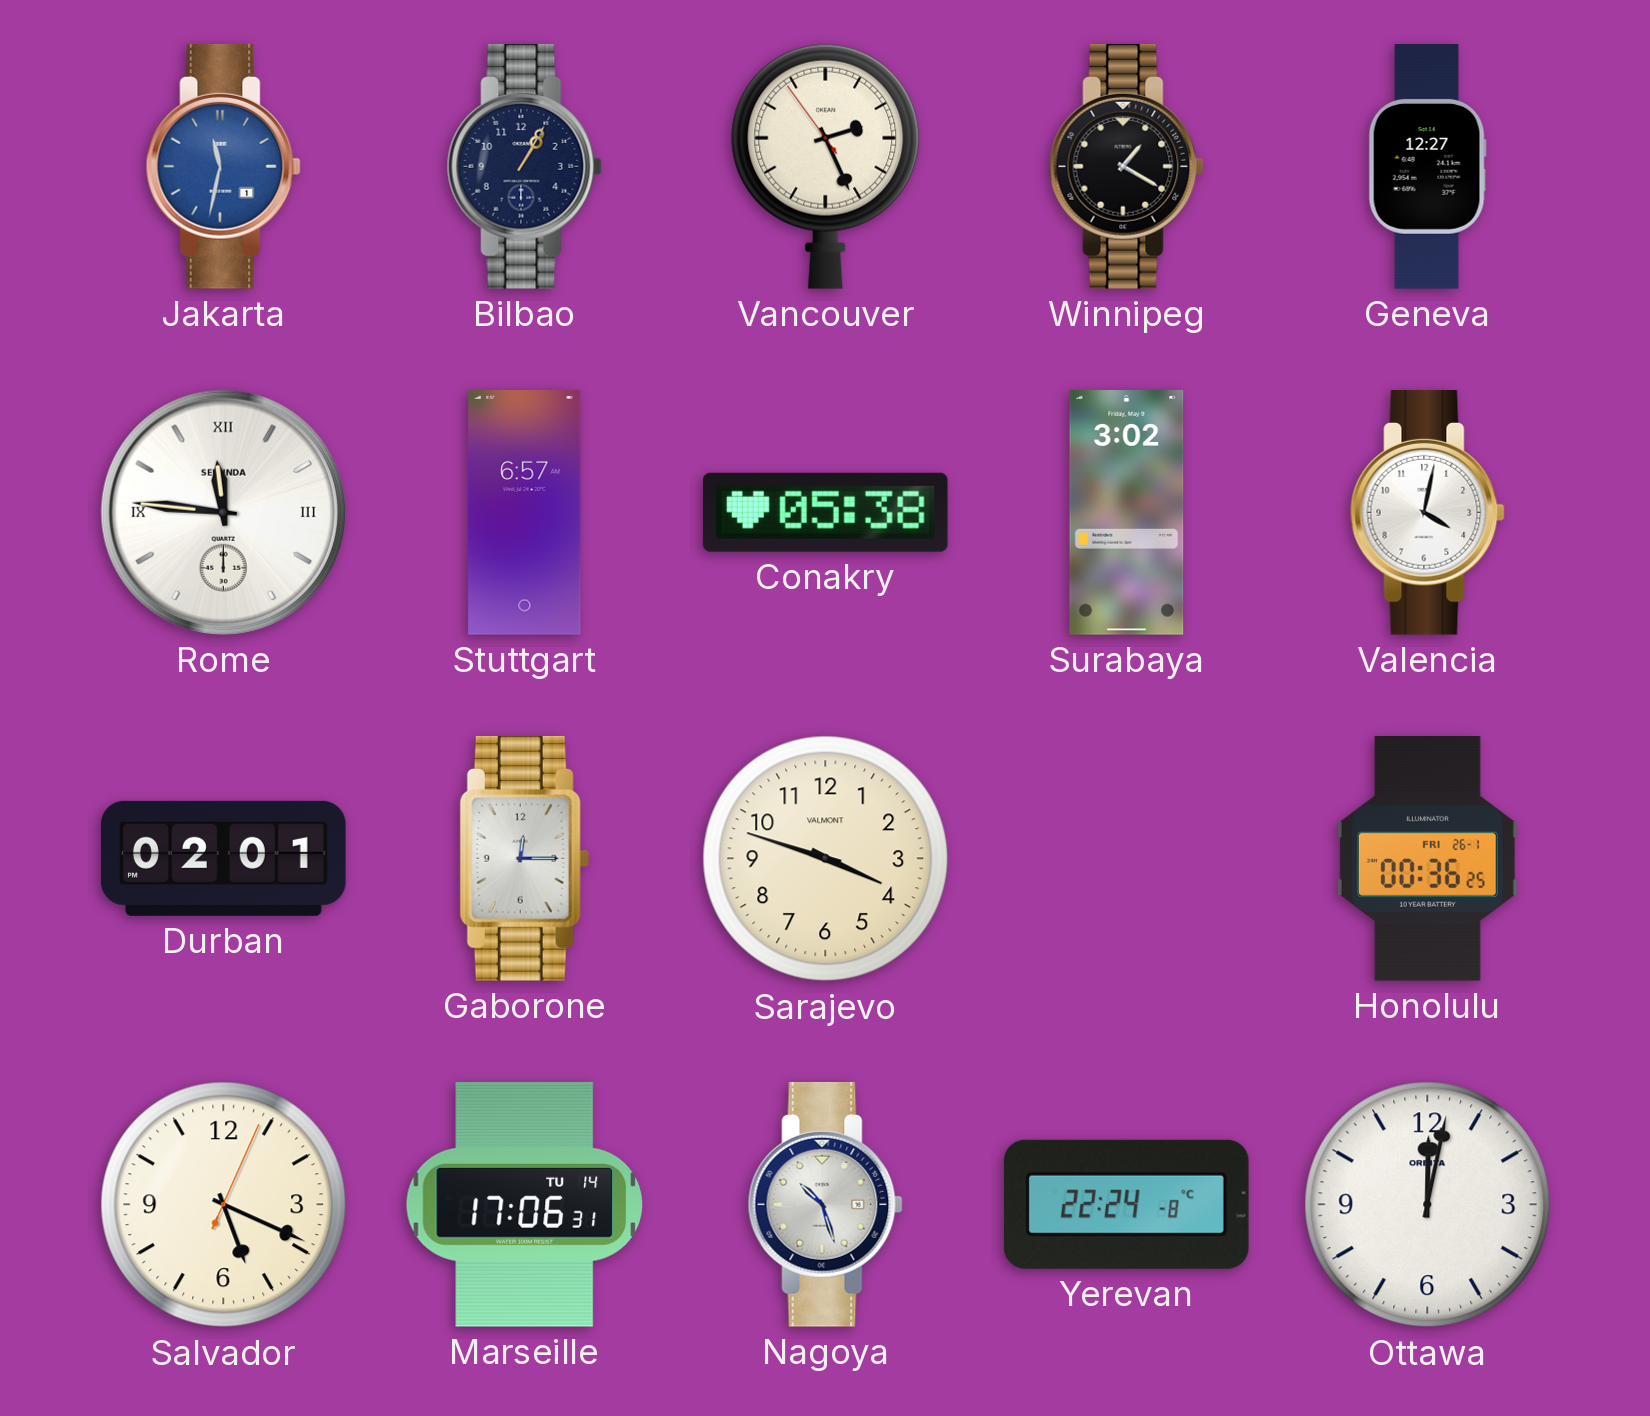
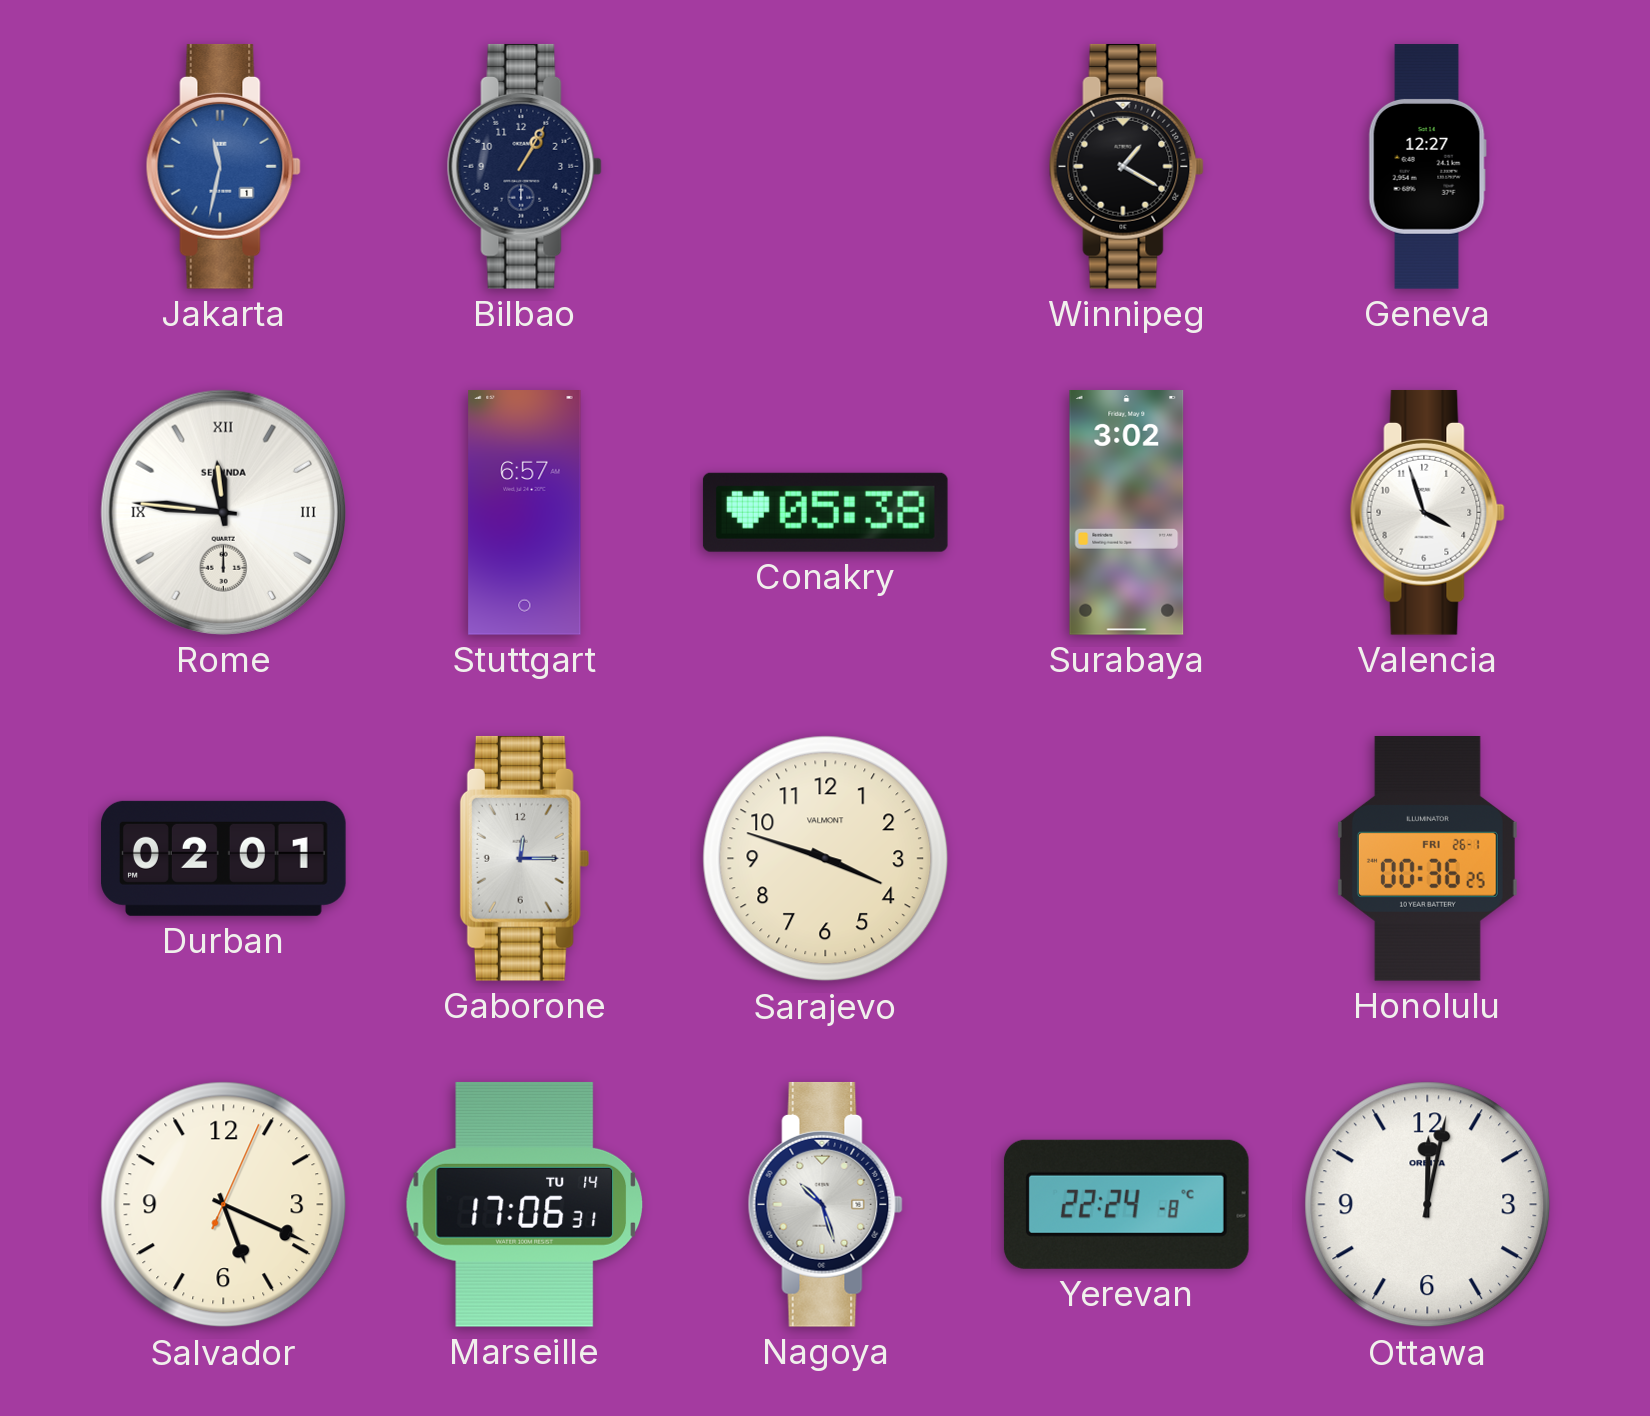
Vancouver: 2:25 -> none
Valencia: 4:02 -> 3:57
